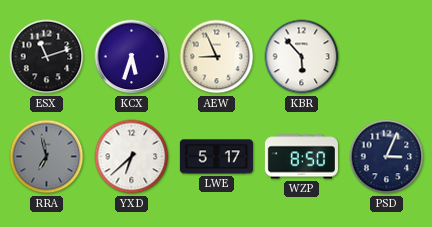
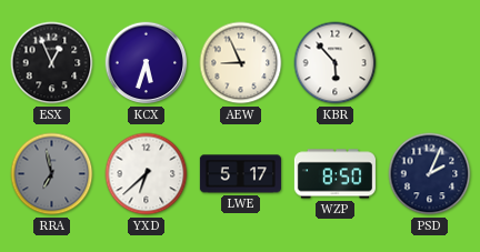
ESX: 11:12 -> 12:56
PSD: 3:04 -> 2:04
